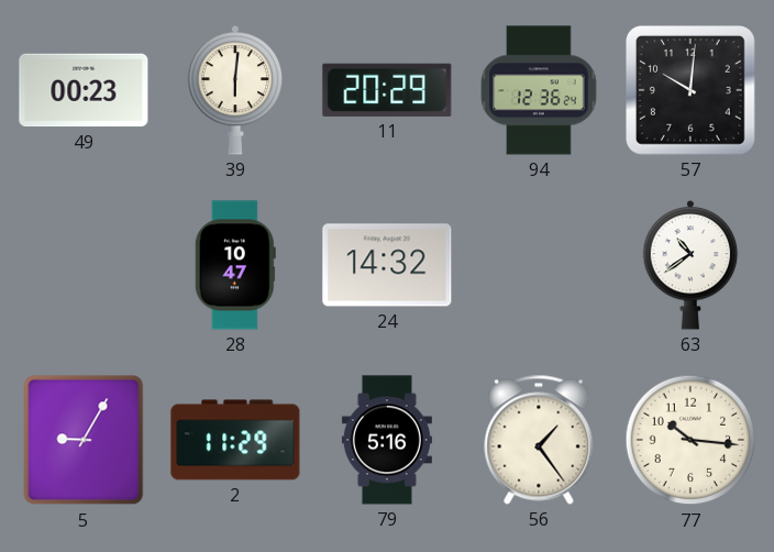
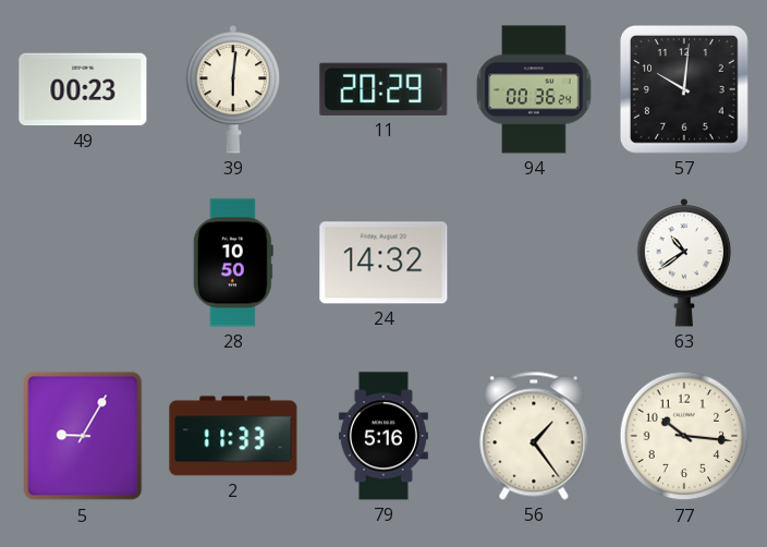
94: 12:36 -> 00:36
28: 10:47 -> 10:50
2: 11:29 -> 11:33
